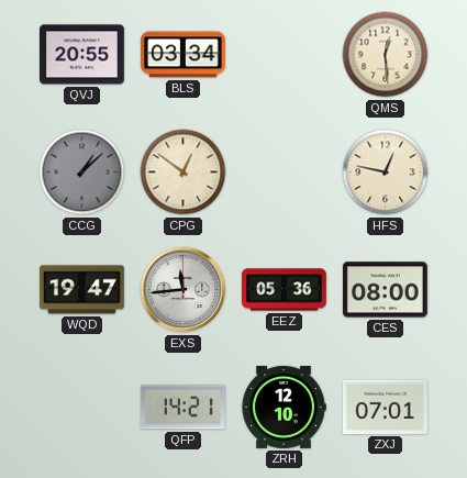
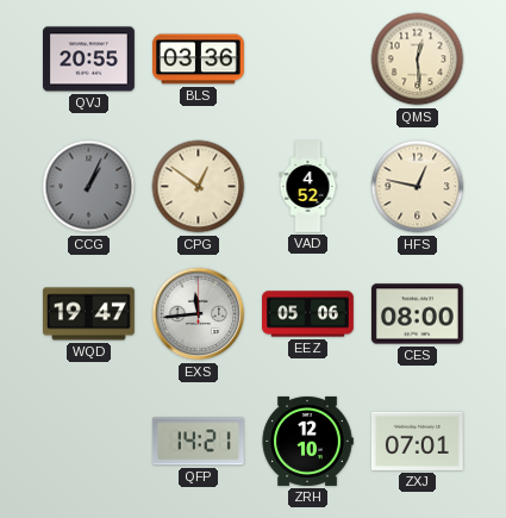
BLS: 03:34 -> 03:36
CCG: 1:08 -> 1:04
VAD: none -> 4:52
EEZ: 05:36 -> 05:06
